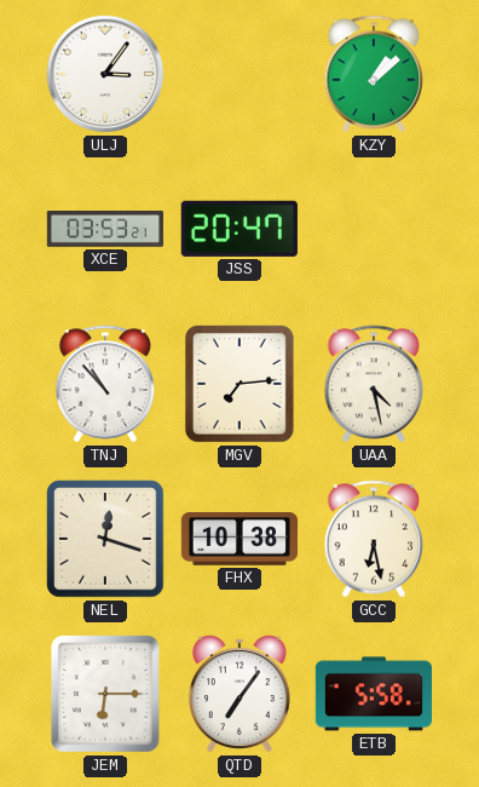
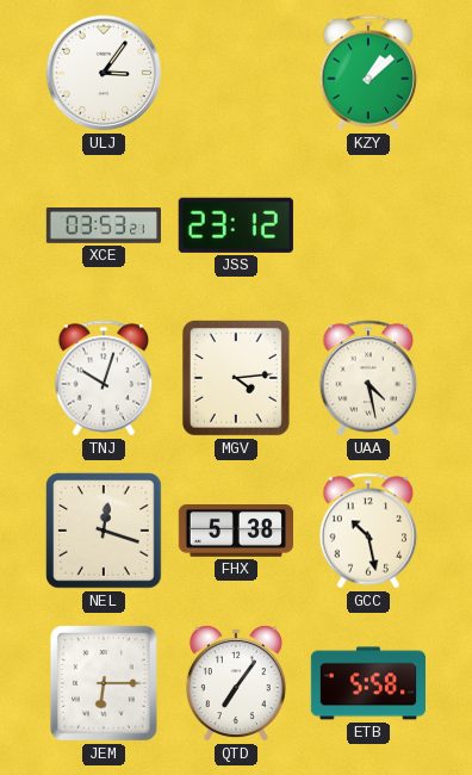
JSS: 20:47 -> 23:12
TNJ: 10:53 -> 10:03
MGV: 7:14 -> 4:14
FHX: 10:38 -> 5:38
GCC: 6:28 -> 10:28
